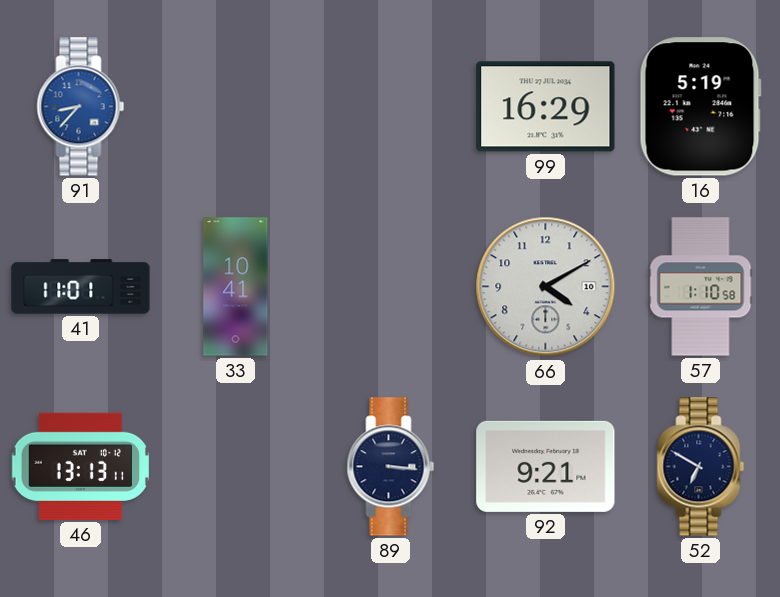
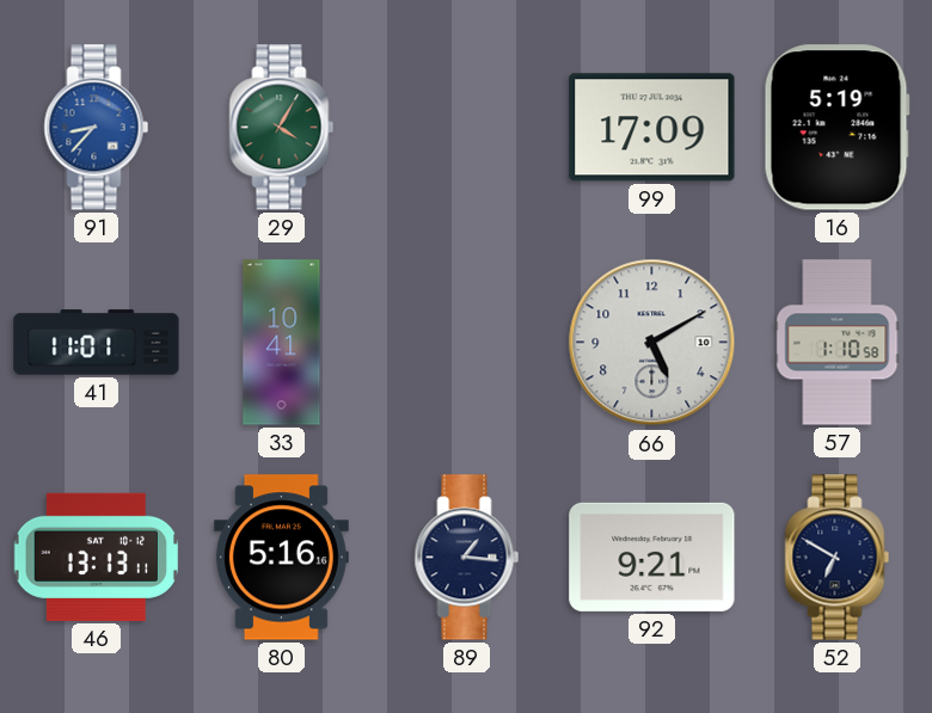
29: none -> 4:05
99: 16:29 -> 17:09
66: 4:10 -> 5:10
80: none -> 5:16
89: 3:16 -> 1:16
